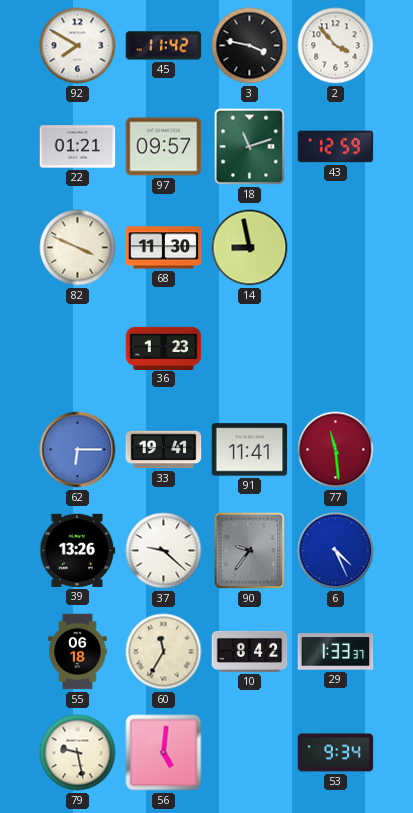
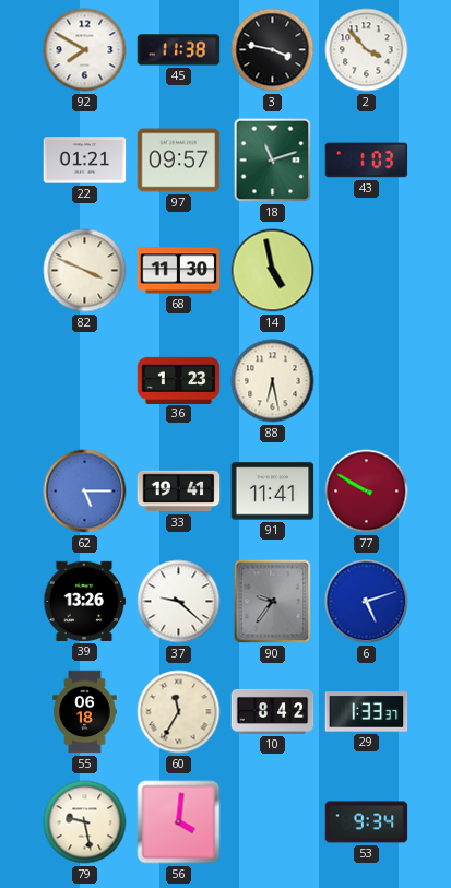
45: 11:42 -> 11:38
43: 12:59 -> 1:03
14: 8:58 -> 4:58
88: none -> 6:28
62: 6:15 -> 5:15
77: 11:29 -> 9:50
6: 4:26 -> 5:12
56: 5:01 -> 4:01
